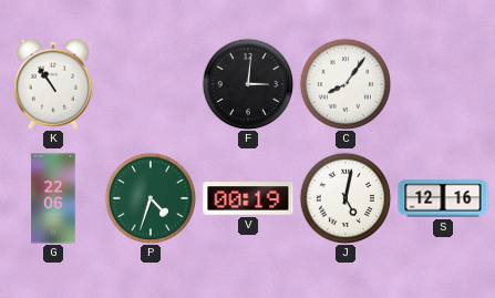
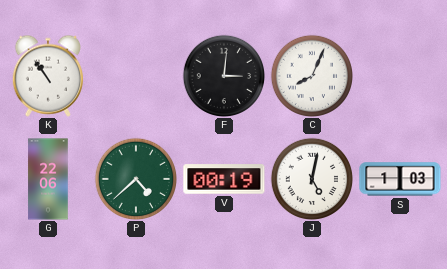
C: 8:06 -> 8:04
P: 4:33 -> 4:38
S: 12:16 -> 1:03
